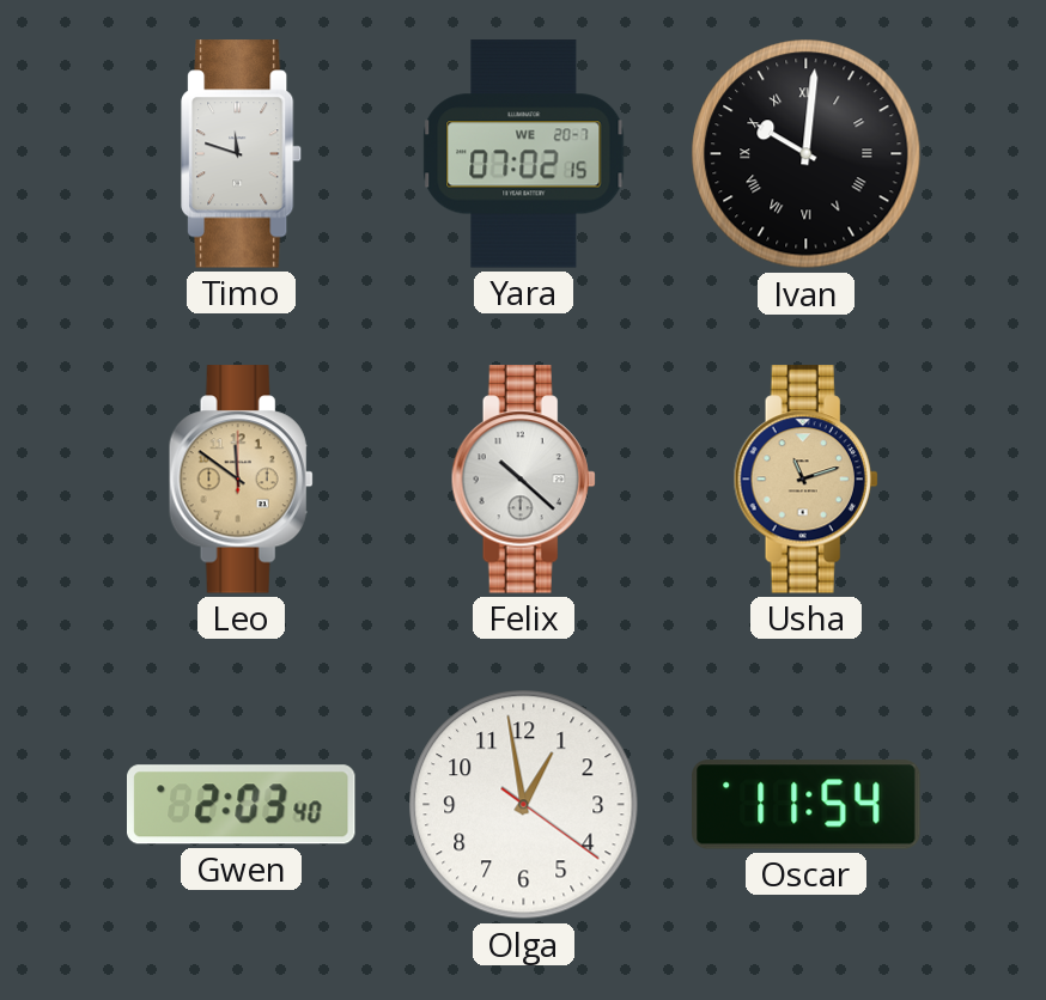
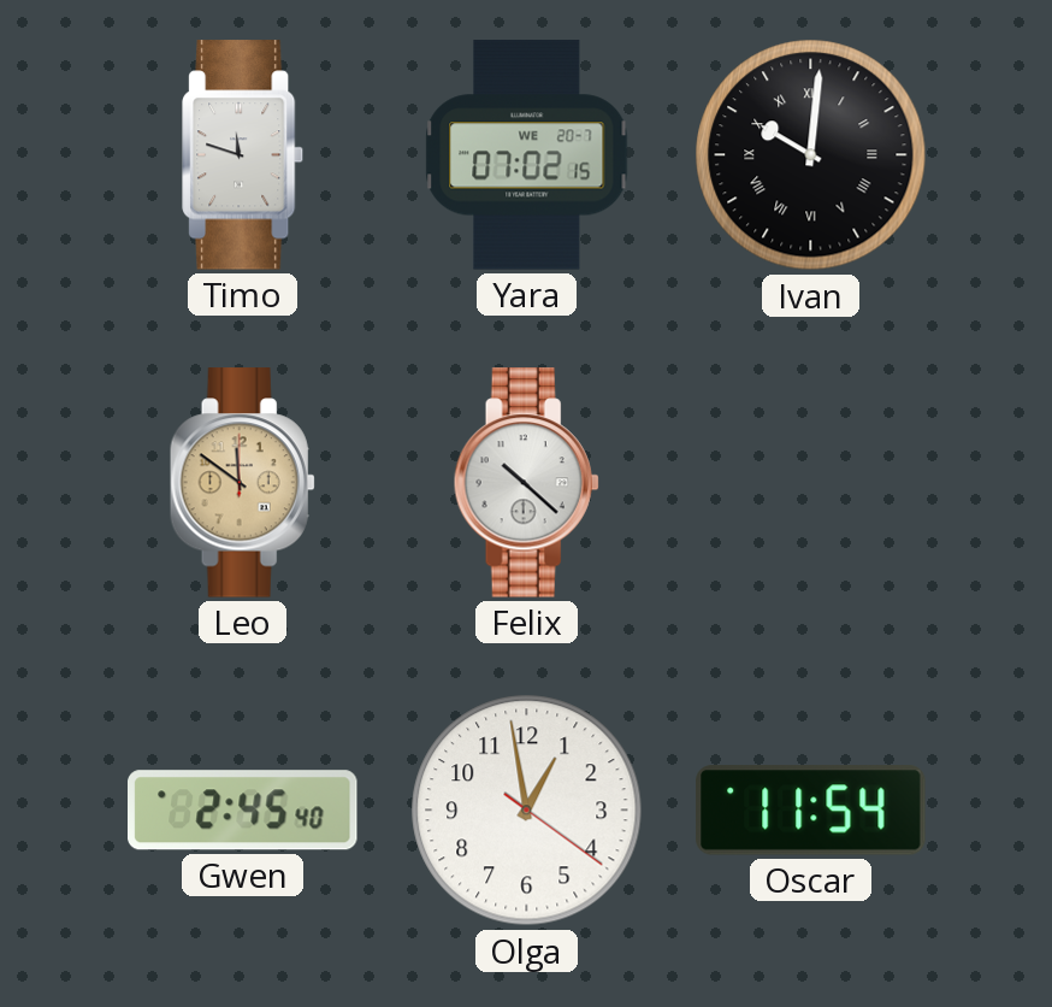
Usha: 11:12 -> none
Gwen: 2:03 -> 2:45
